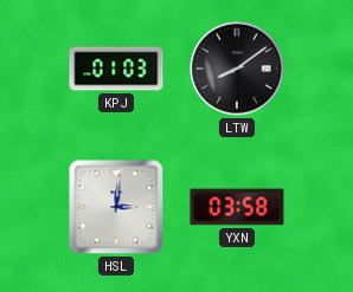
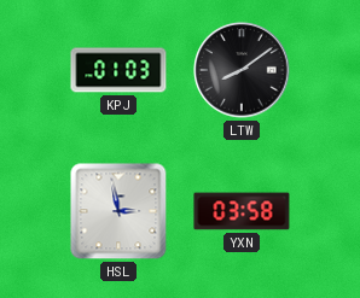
HSL: 3:01 -> 2:58
